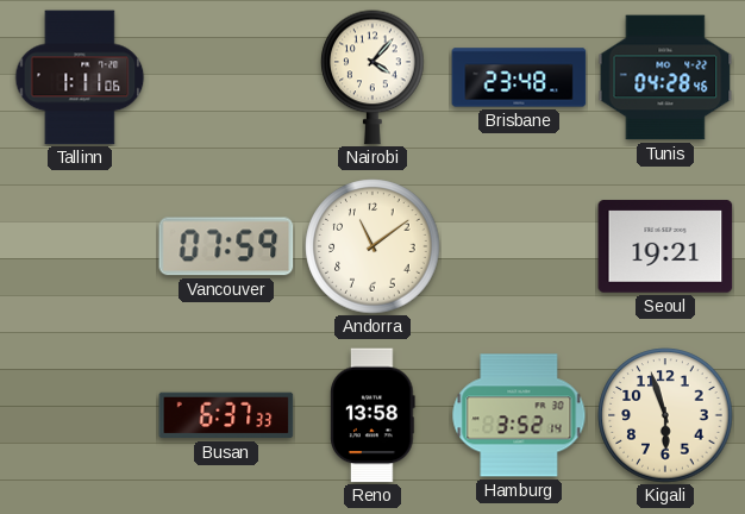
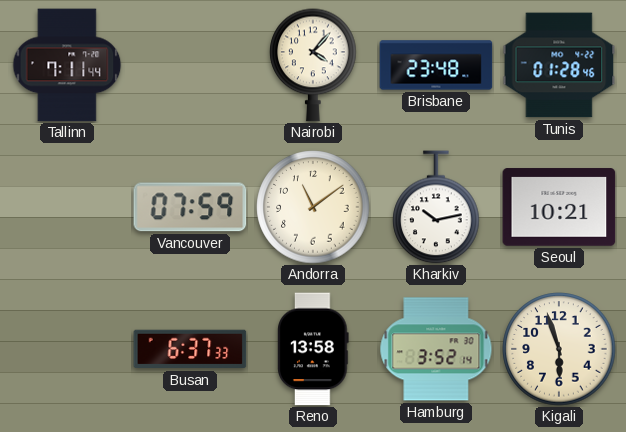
Tallinn: 1:11 -> 7:11
Tunis: 04:28 -> 01:28
Kharkiv: none -> 10:13
Seoul: 19:21 -> 10:21
